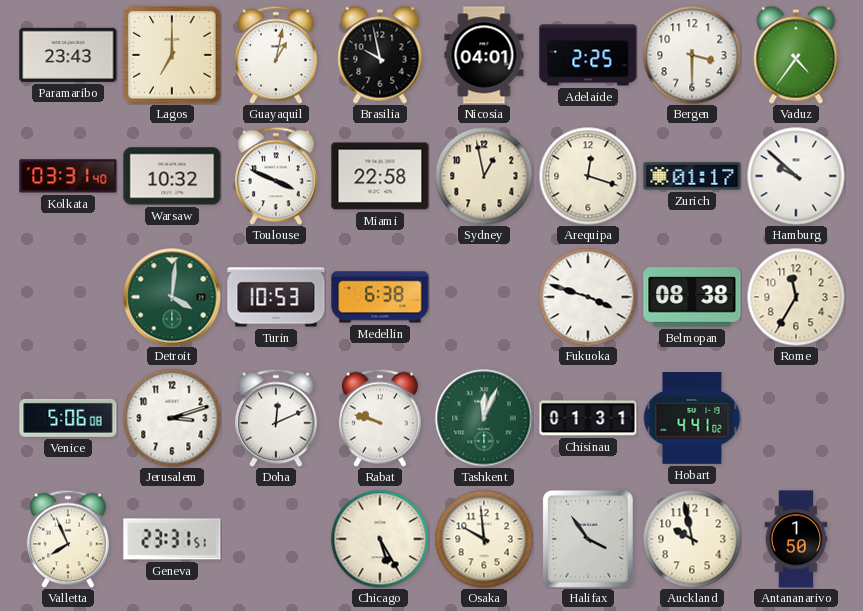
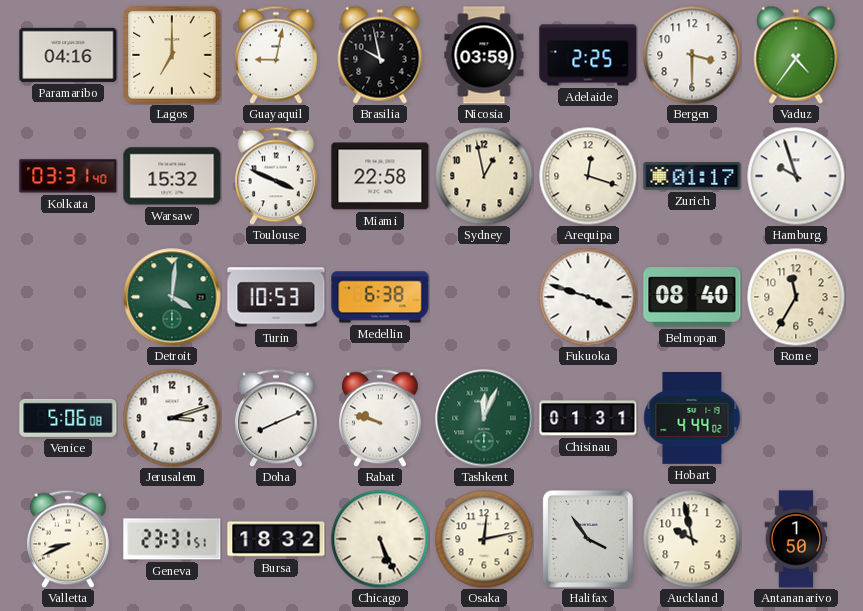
Paramaribo: 23:43 -> 04:16
Guayaquil: 1:02 -> 9:02
Nicosia: 04:01 -> 03:59
Warsaw: 10:32 -> 15:32
Hamburg: 9:52 -> 9:57
Belmopan: 08:38 -> 08:40
Doha: 12:11 -> 8:11
Hobart: 4:41 -> 4:44
Valletta: 7:56 -> 8:41
Bursa: none -> 18:32
Chicago: 5:25 -> 5:26
Osaka: 9:59 -> 12:13
